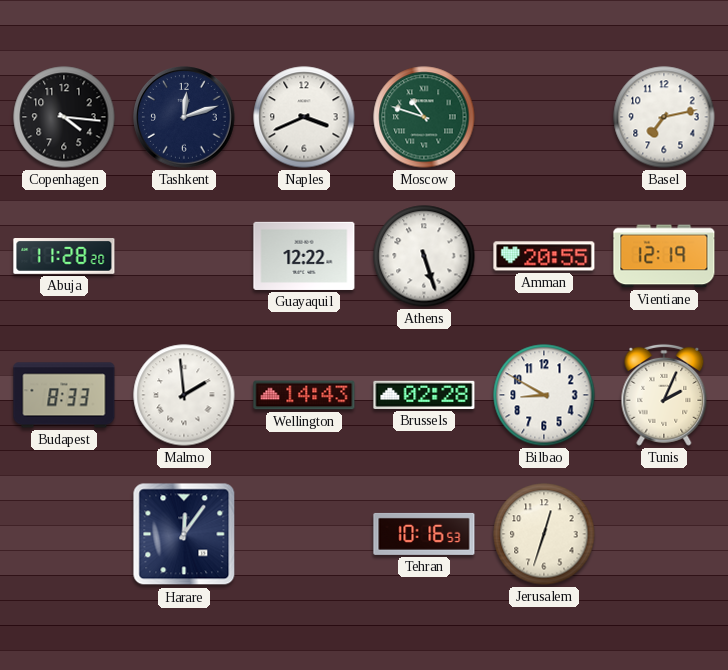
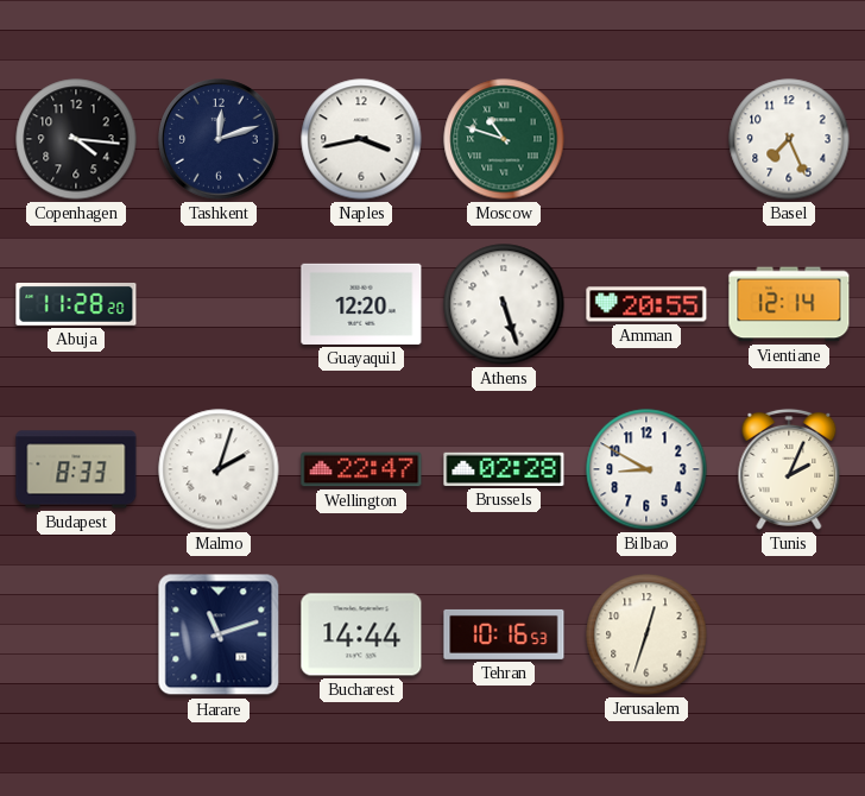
Naples: 3:41 -> 3:43
Basel: 7:13 -> 7:26
Guayaquil: 12:22 -> 12:20
Vientiane: 12:19 -> 12:14
Malmo: 1:59 -> 2:03
Wellington: 14:43 -> 22:47
Harare: 12:06 -> 11:12
Bucharest: none -> 14:44
